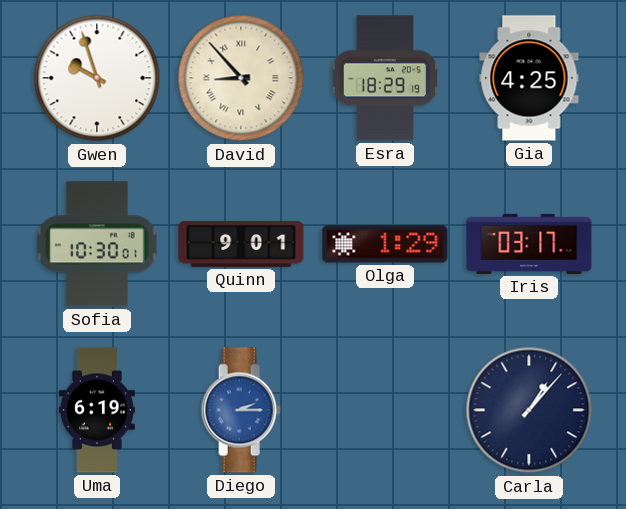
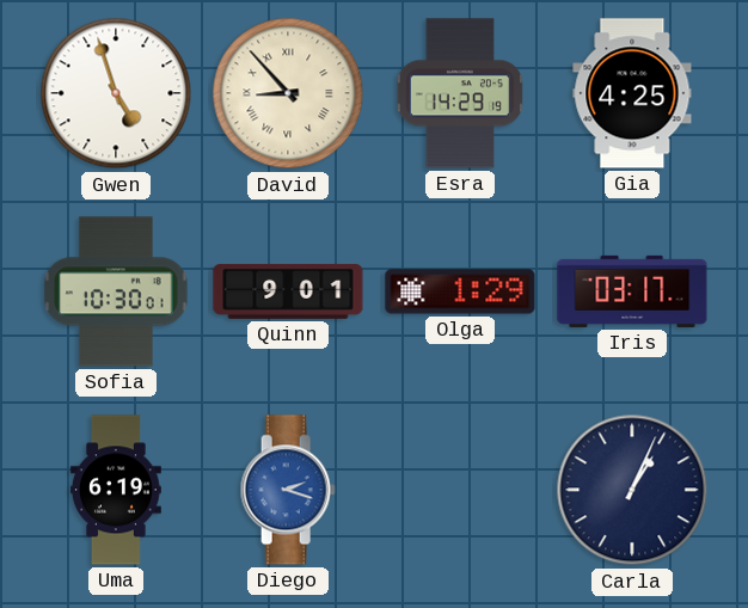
Gwen: 9:57 -> 4:57
Esra: 18:29 -> 14:29
Diego: 2:15 -> 2:18
Carla: 1:07 -> 1:04
